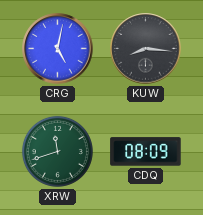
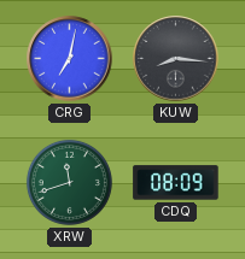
CRG: 5:02 -> 7:02
